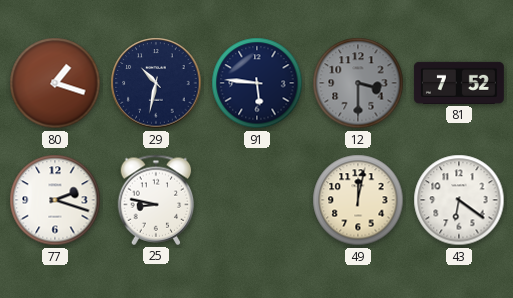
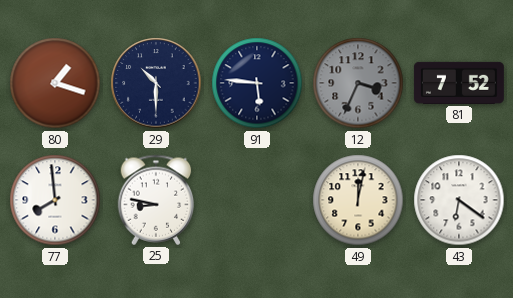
29: 10:32 -> 10:30
12: 3:30 -> 3:34
77: 2:18 -> 7:59
